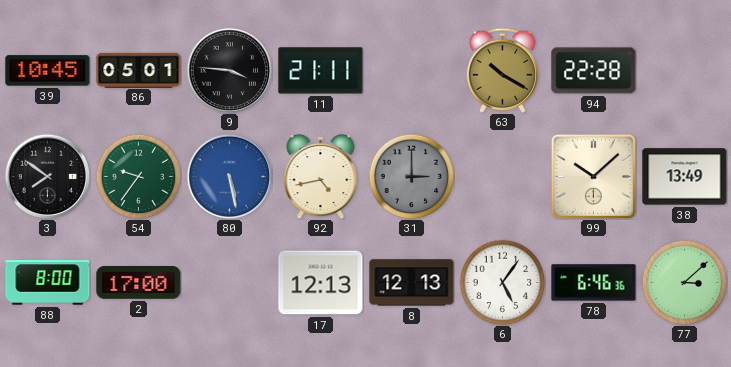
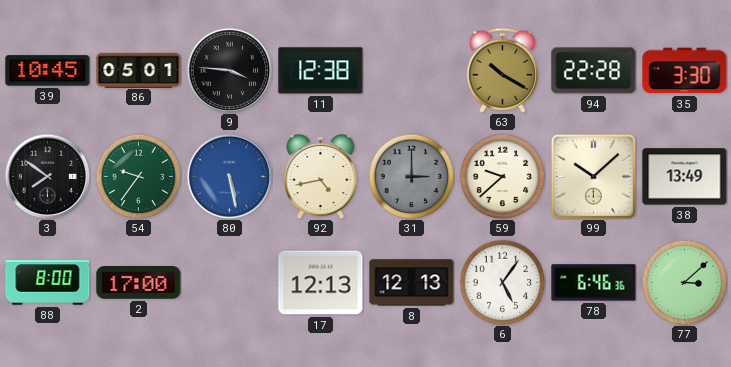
11: 21:11 -> 12:38
35: none -> 3:30
59: none -> 9:38
